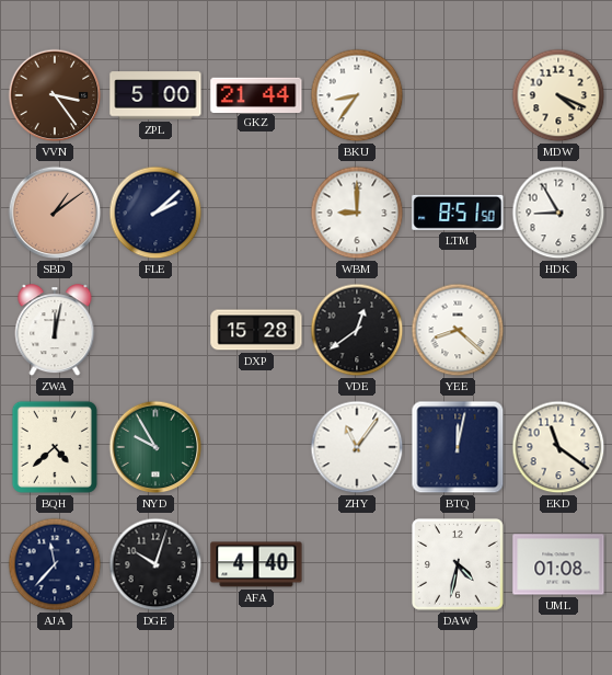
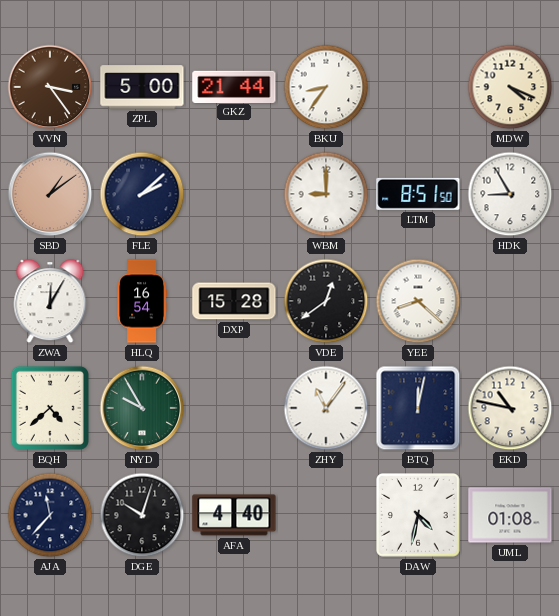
ZWA: 12:02 -> 12:05
HLQ: none -> 16:54
EKD: 11:21 -> 10:47
